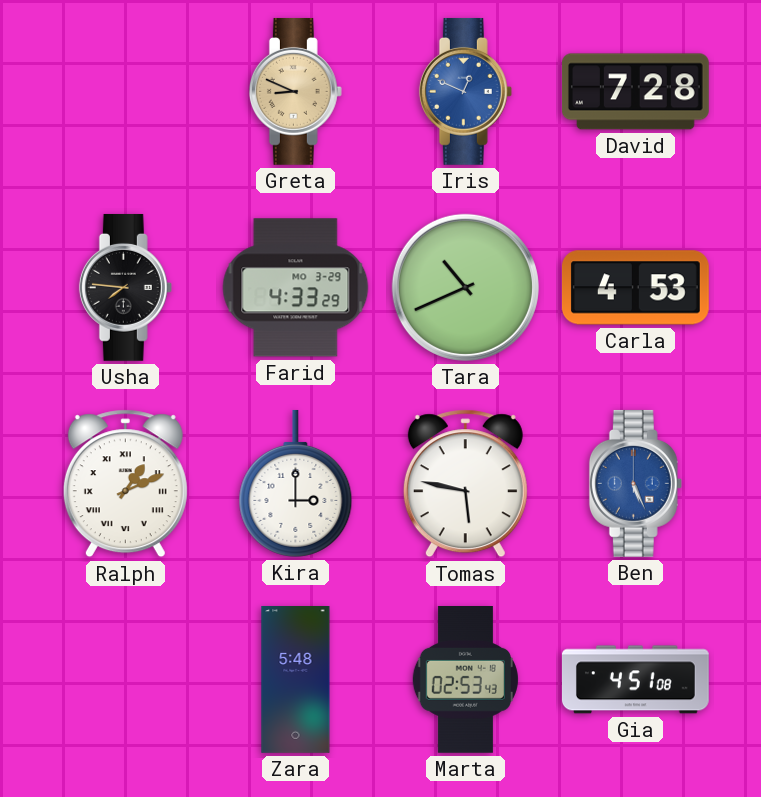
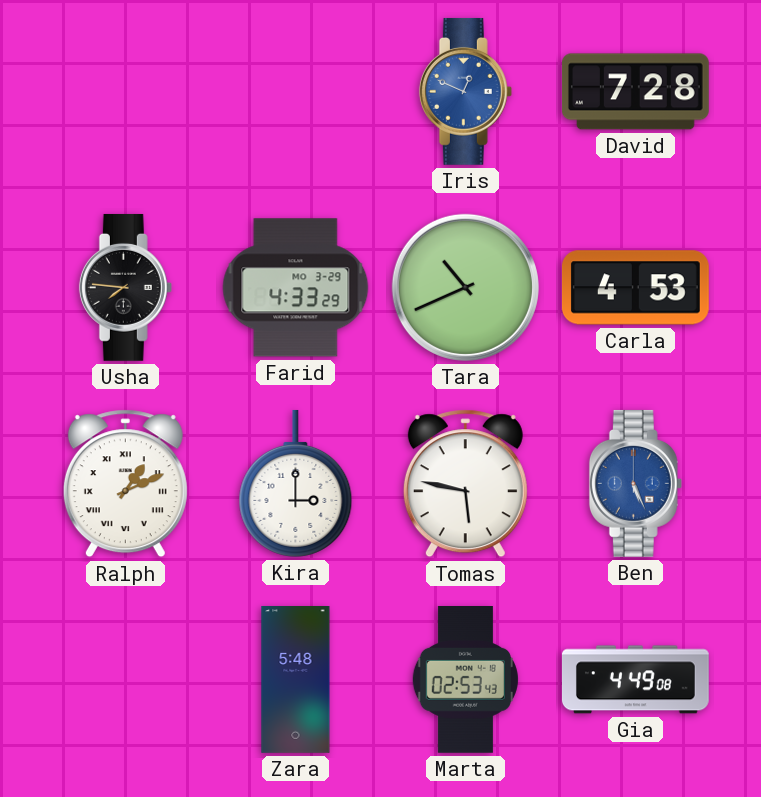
Greta: 8:49 -> none
Gia: 4:51 -> 4:49
